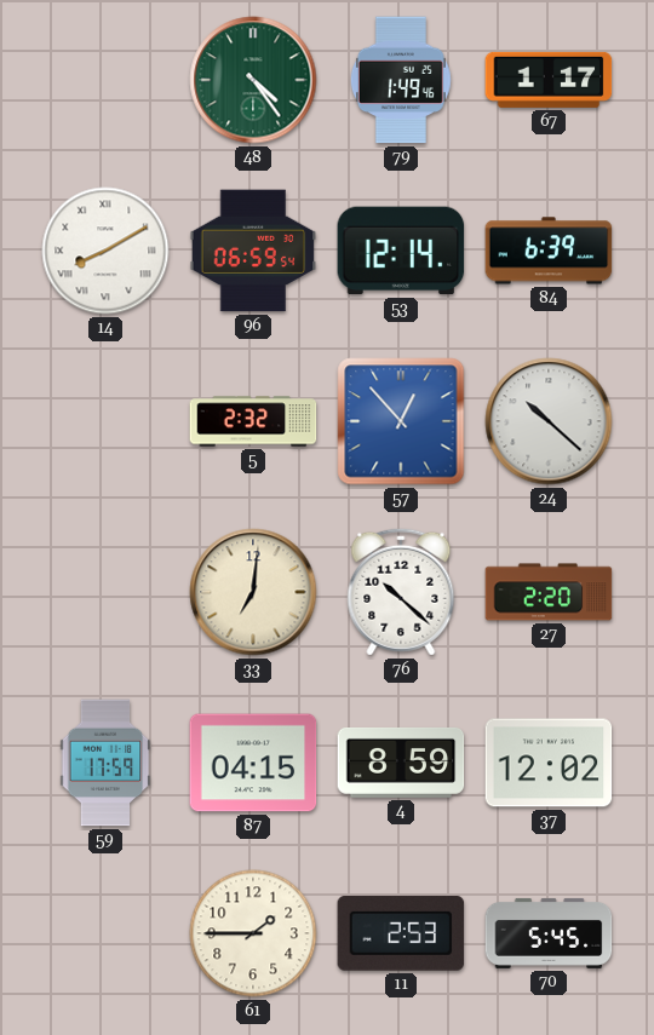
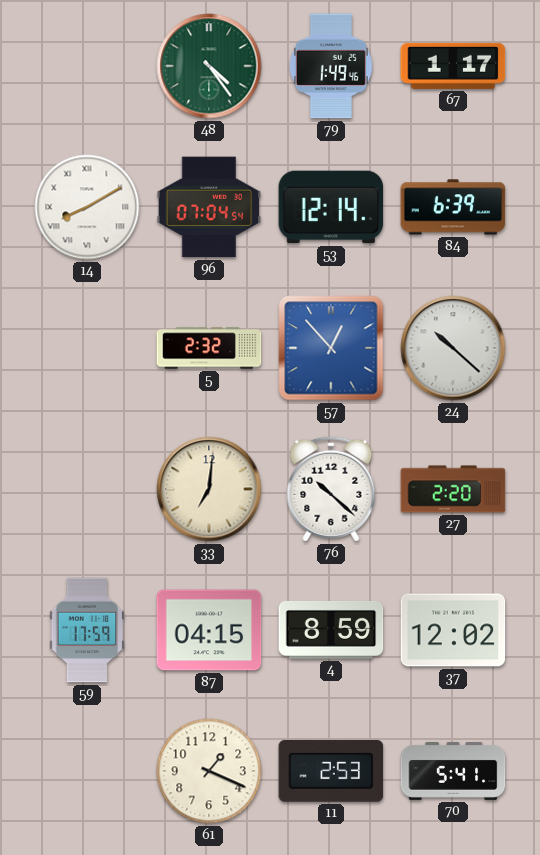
96: 06:59 -> 07:04
61: 1:45 -> 1:19
70: 5:45 -> 5:41
